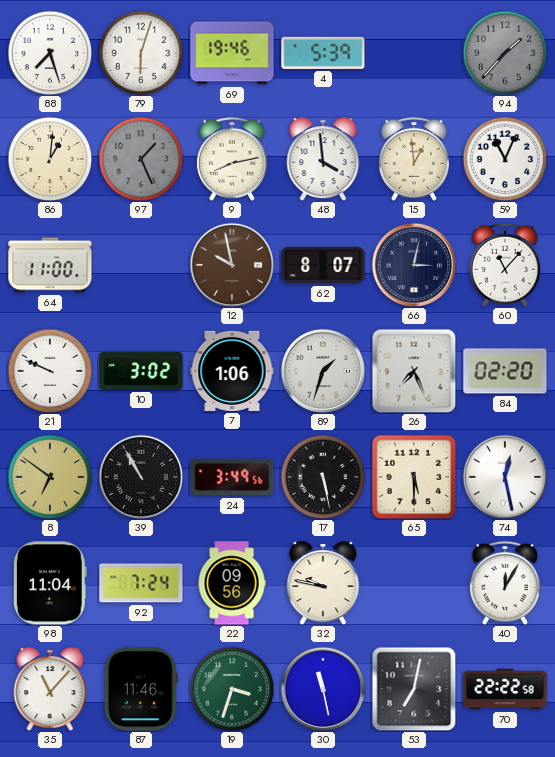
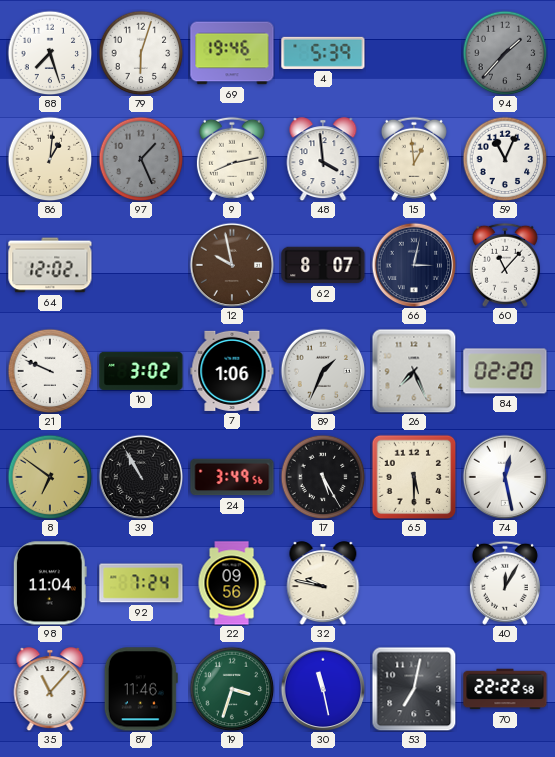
64: 11:00 -> 12:02
89: 1:33 -> 1:34
17: 5:28 -> 5:25
